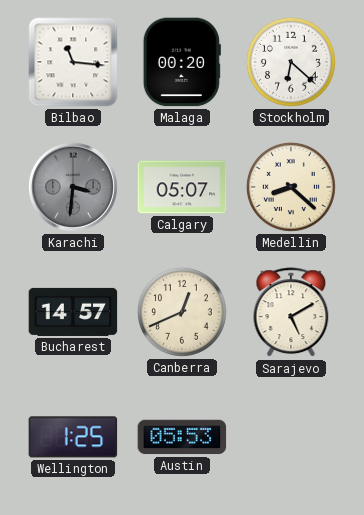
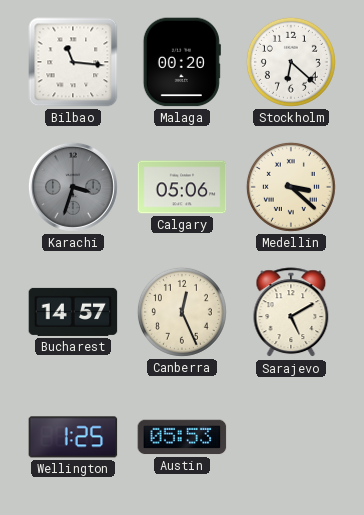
Karachi: 3:31 -> 3:33
Calgary: 05:07 -> 05:06
Medellin: 8:22 -> 3:22
Canberra: 12:41 -> 12:26
